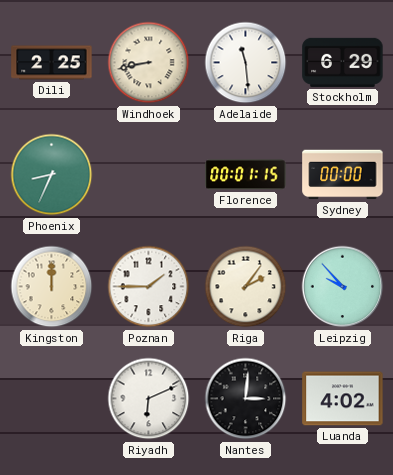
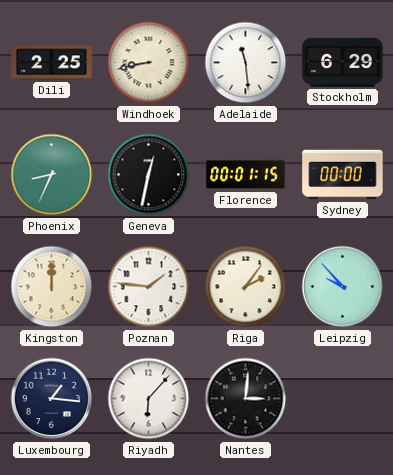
Geneva: none -> 12:32
Poznan: 1:45 -> 1:46
Luxembourg: none -> 1:16
Riyadh: 6:11 -> 6:07
Luanda: 4:02 -> none
